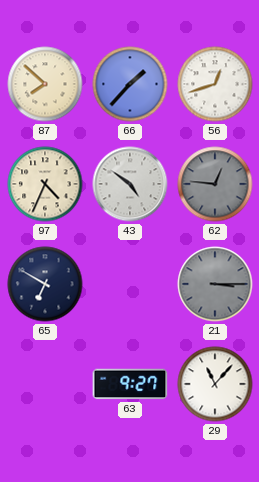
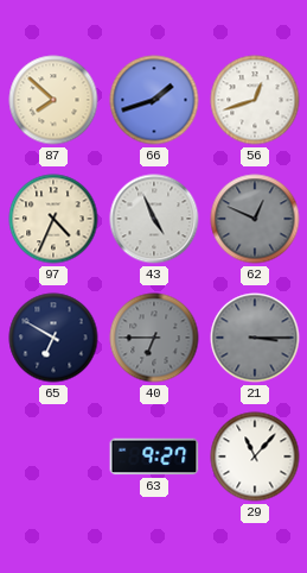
66: 1:37 -> 1:42
43: 4:51 -> 4:56
62: 12:46 -> 12:49
40: none -> 6:45
